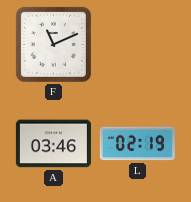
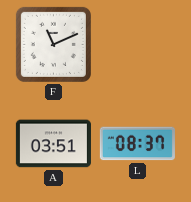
A: 03:46 -> 03:51
L: 02:19 -> 08:37
